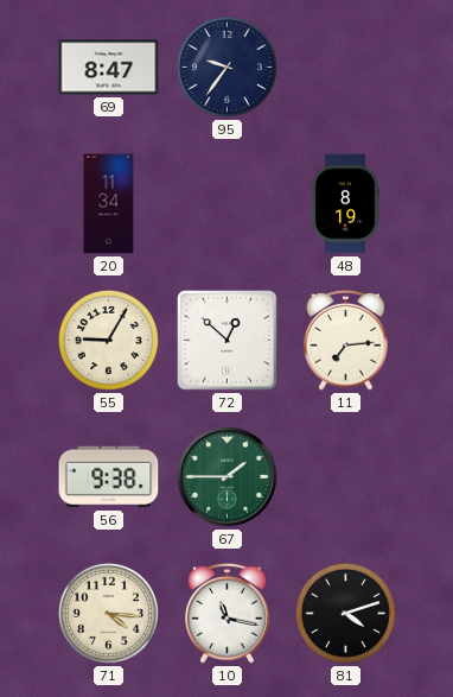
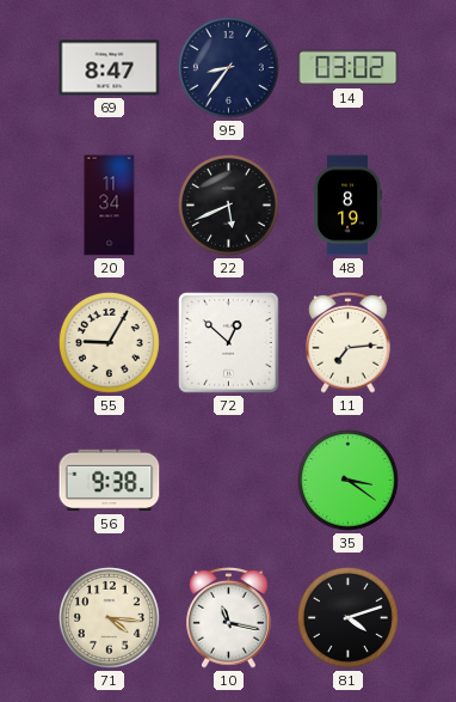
95: 9:36 -> 8:36
14: none -> 03:02
22: none -> 5:41
67: 1:45 -> none
35: none -> 3:21
